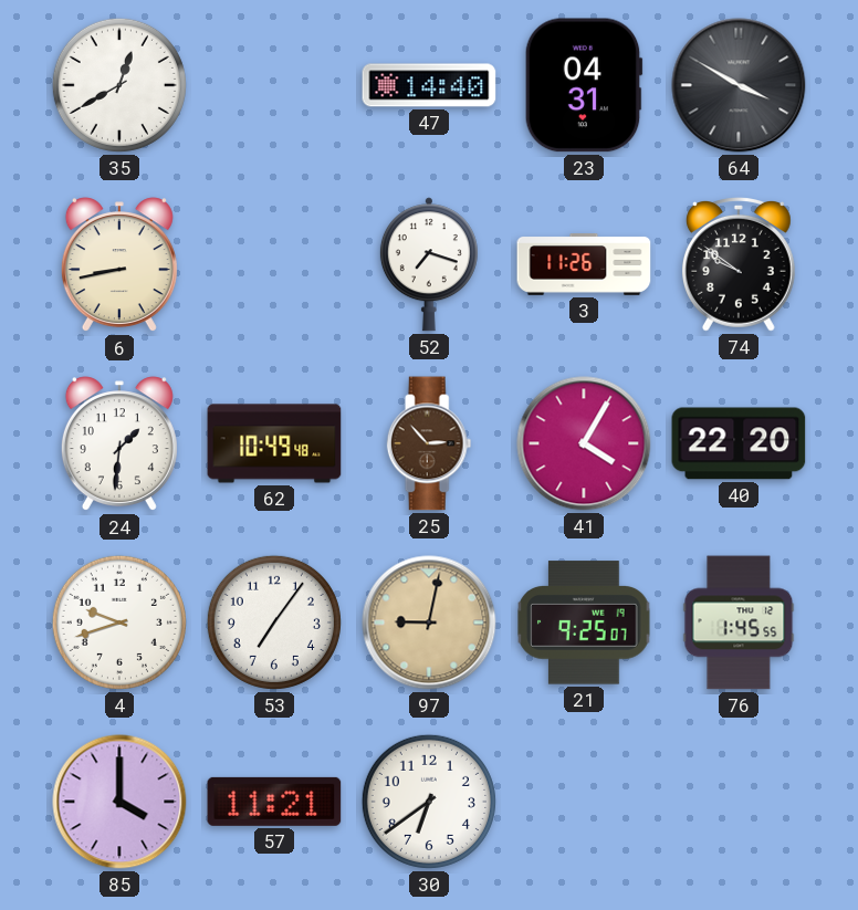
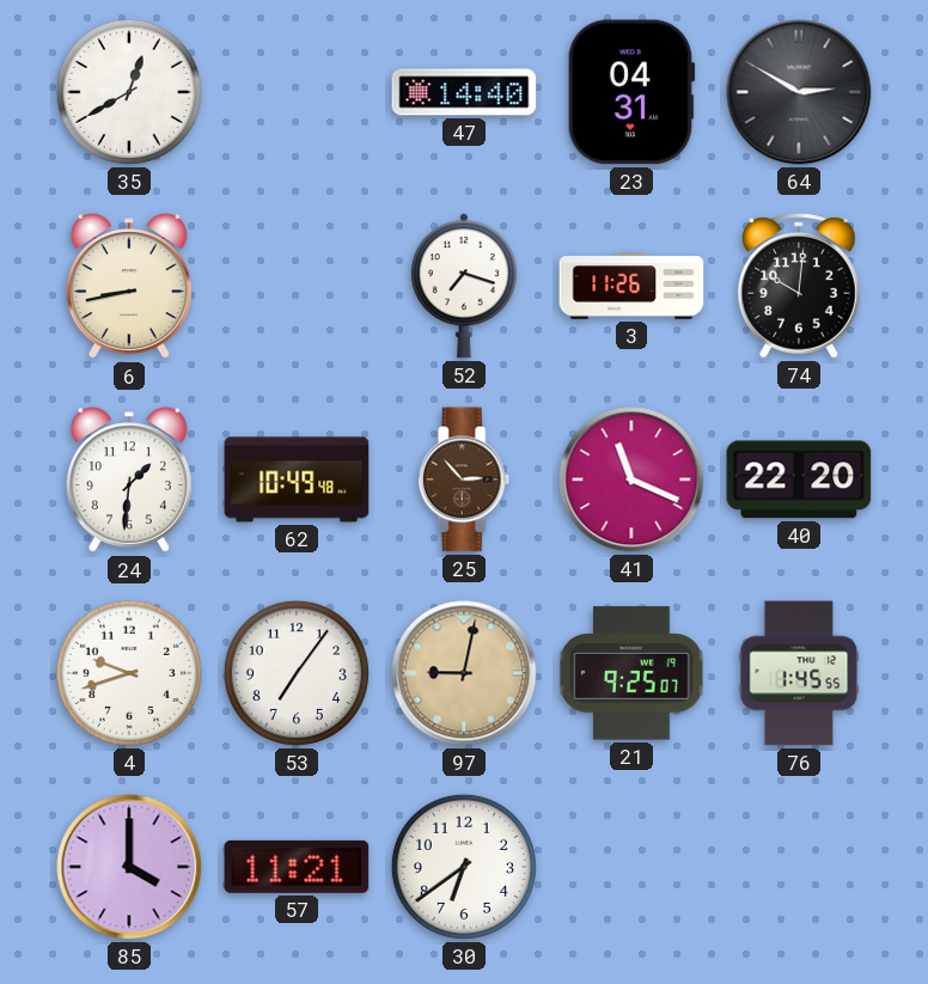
64: 3:50 -> 2:50
74: 9:51 -> 10:01
41: 4:05 -> 11:19
